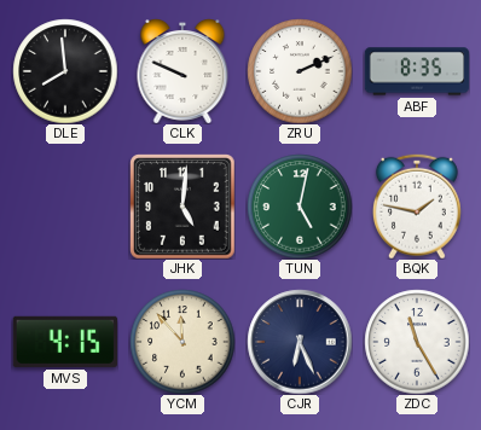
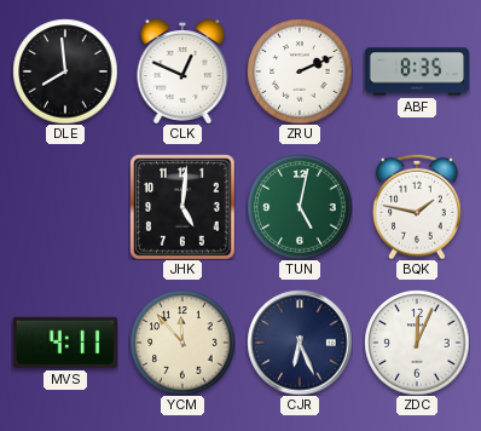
CLK: 9:49 -> 12:49
MVS: 4:15 -> 4:11
ZDC: 11:25 -> 12:04
